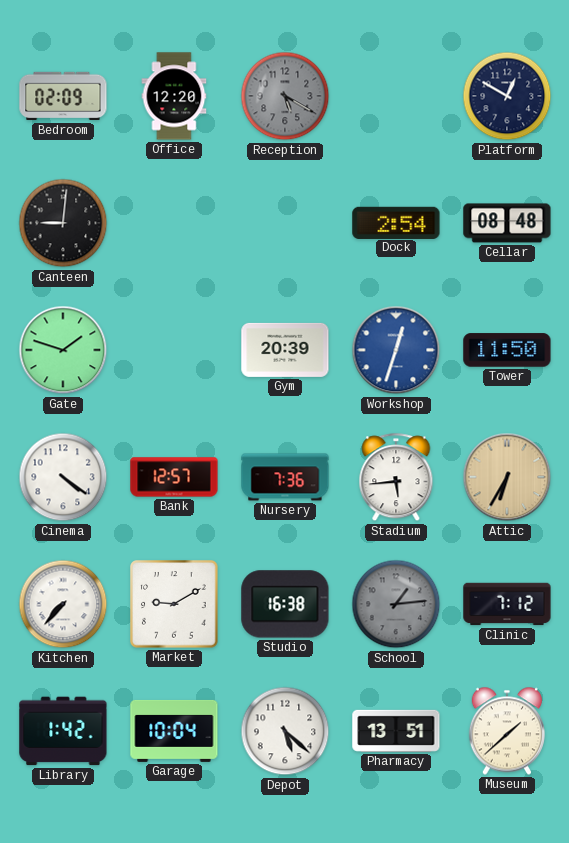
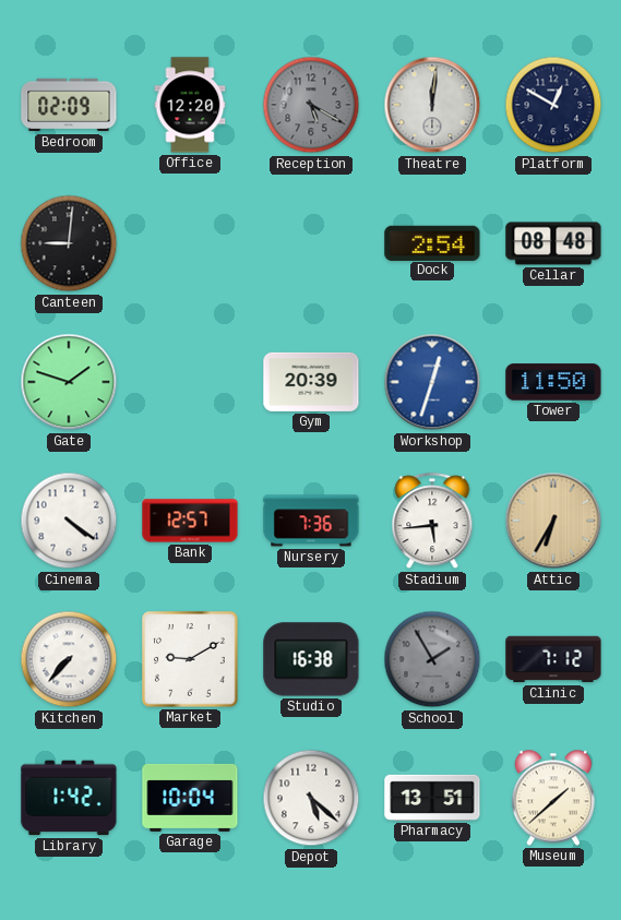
Theatre: none -> 12:01
School: 1:14 -> 1:55
